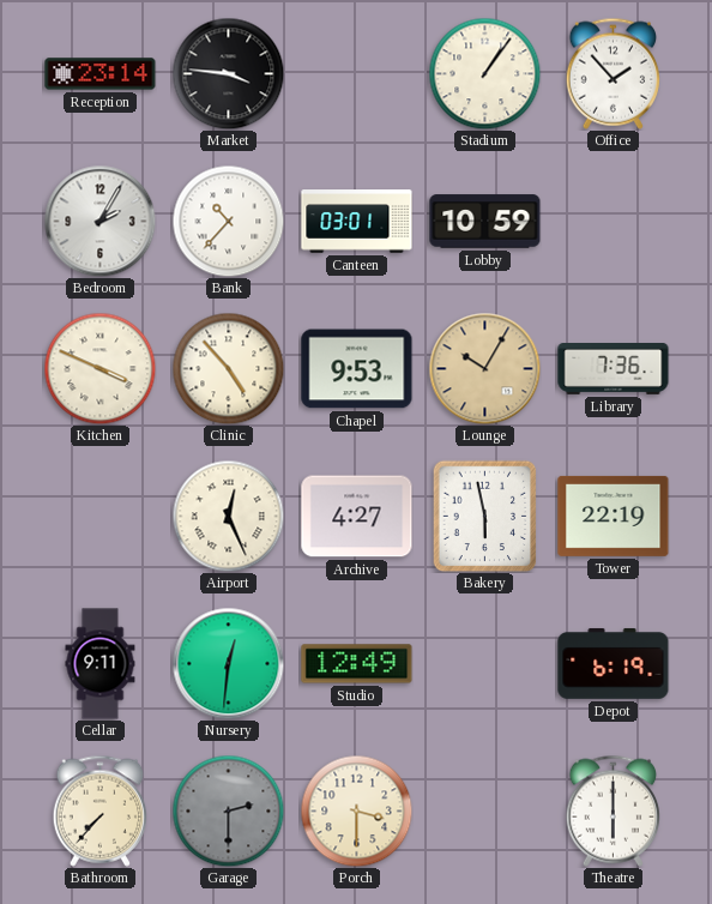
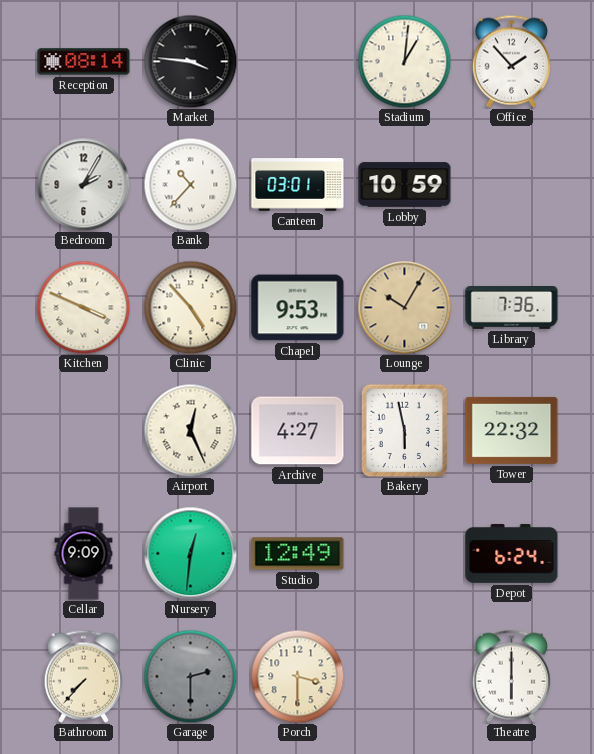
Reception: 23:14 -> 08:14
Stadium: 1:06 -> 1:01
Tower: 22:19 -> 22:32
Cellar: 9:11 -> 9:09
Depot: 6:19 -> 6:24
